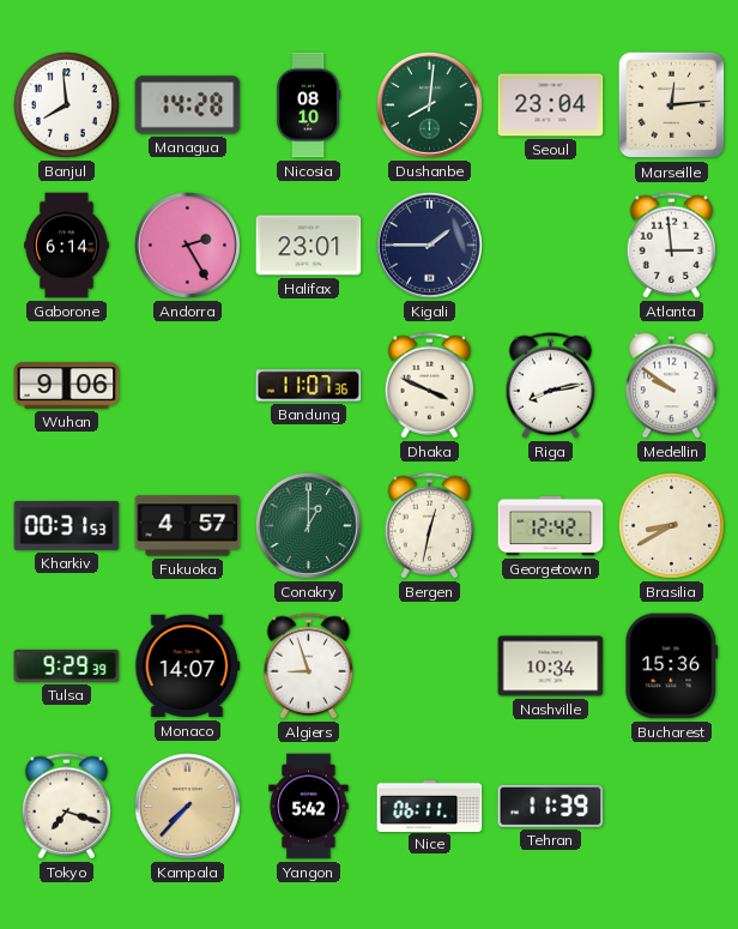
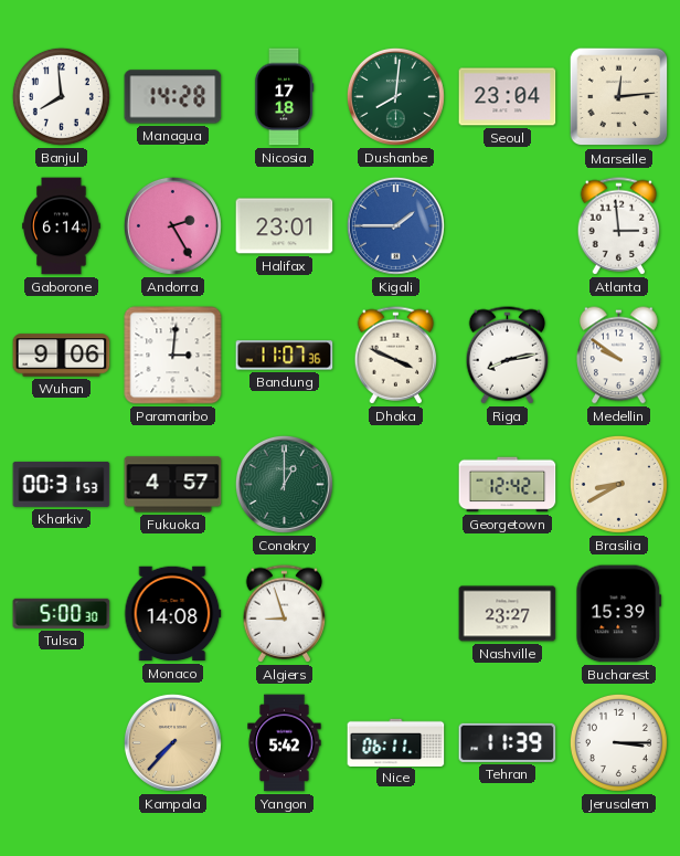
Nicosia: 08:10 -> 17:18
Kigali dial: navy -> blue
Paramaribo: none -> 3:01
Bergen: 12:32 -> none
Tulsa: 9:29 -> 5:00
Monaco: 14:07 -> 14:08
Nashville: 10:34 -> 23:27
Bucharest: 15:36 -> 15:39
Tokyo: 7:18 -> none
Jerusalem: none -> 3:15
